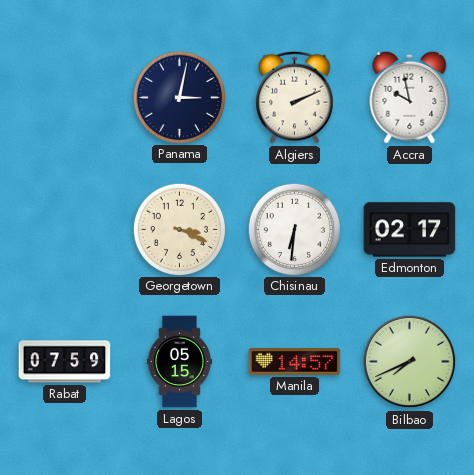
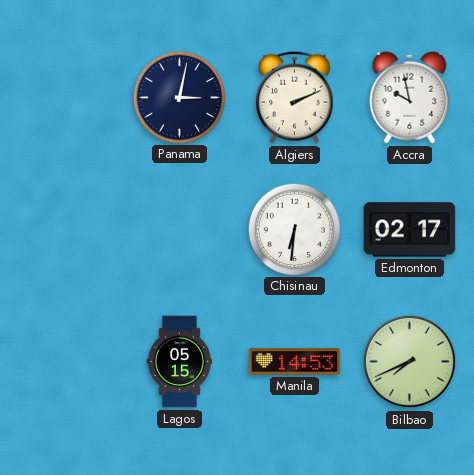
Georgetown: 3:19 -> none
Rabat: 07:59 -> none
Manila: 14:57 -> 14:53
